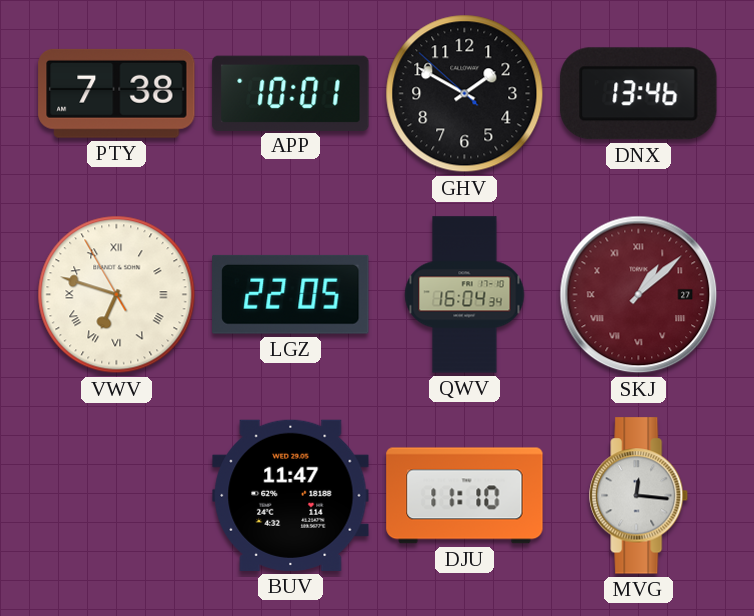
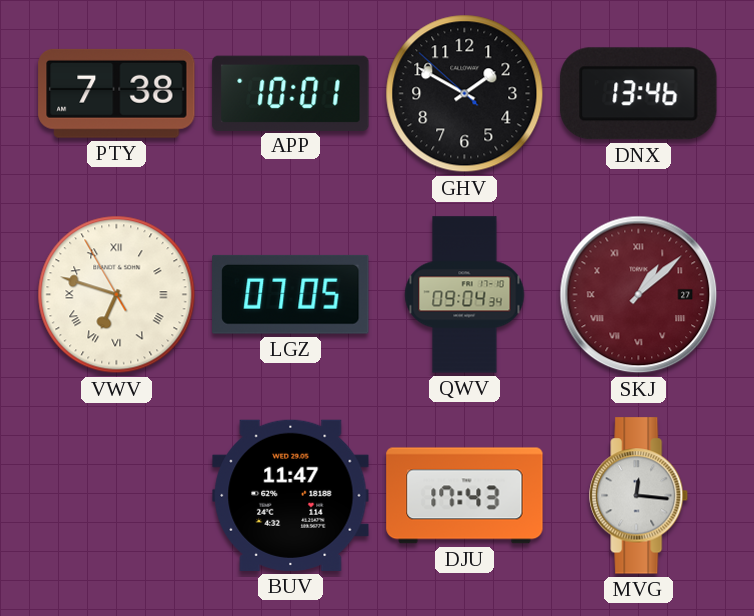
LGZ: 22:05 -> 07:05
QWV: 16:04 -> 09:04
DJU: 11:10 -> 17:43
